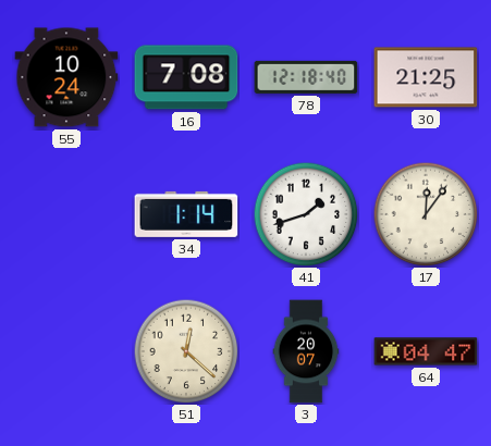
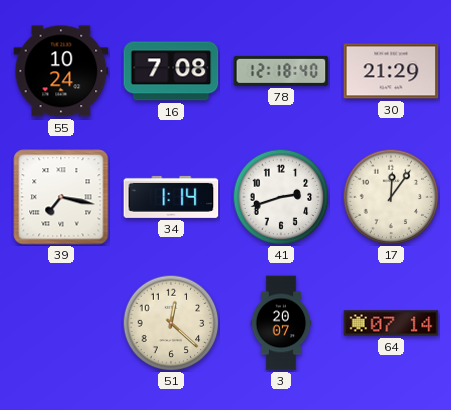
30: 21:25 -> 21:29
39: none -> 7:17
41: 1:42 -> 2:42
64: 04:47 -> 07:14
